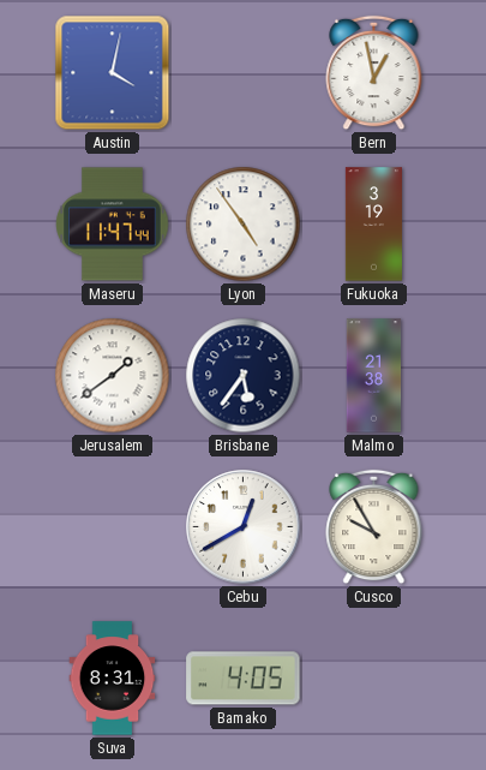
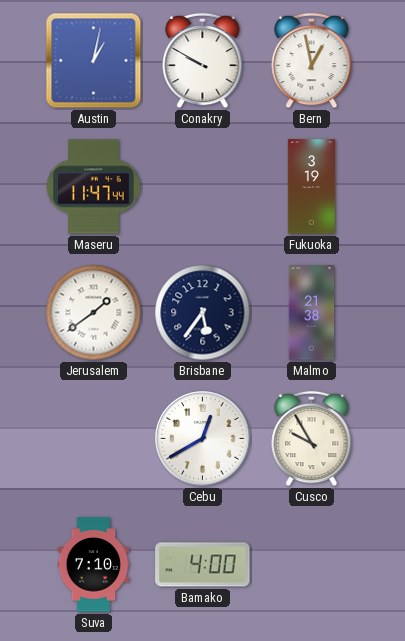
Austin: 4:02 -> 1:02
Conakry: none -> 9:50
Lyon: 4:54 -> none
Suva: 8:31 -> 7:10
Bamako: 4:05 -> 4:00
